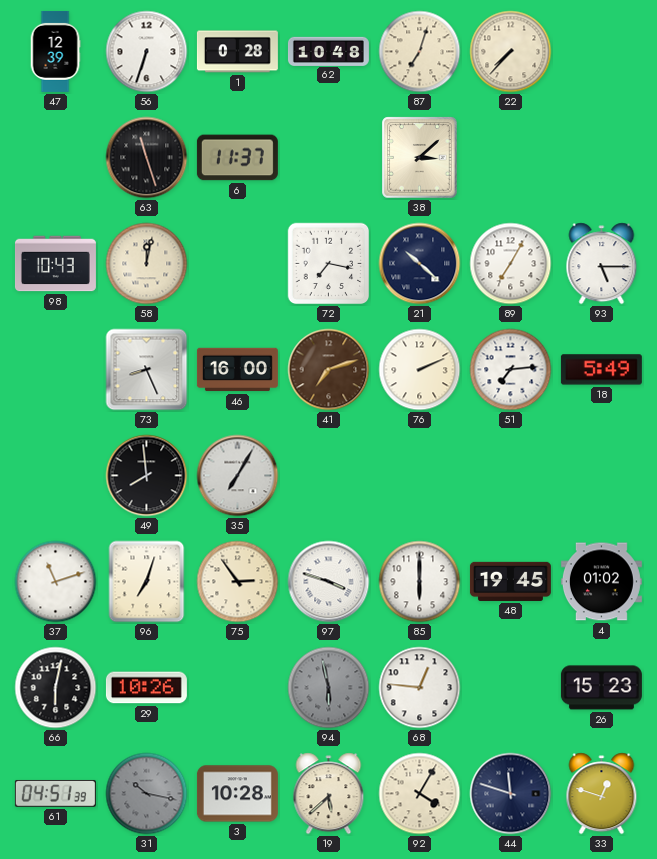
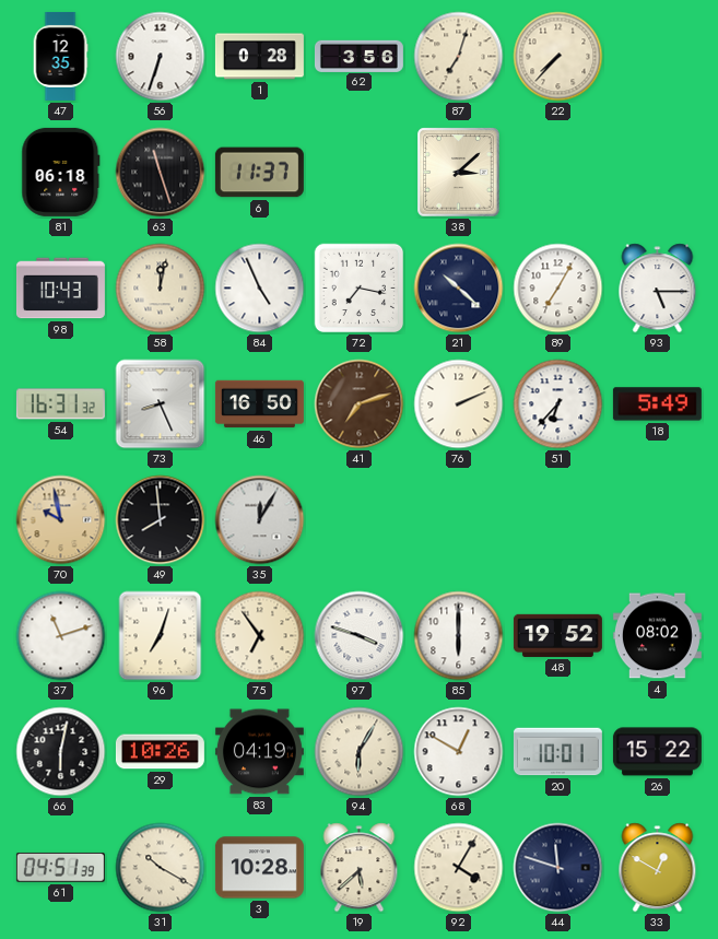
47: 12:39 -> 12:35
62: 10:48 -> 3:56
81: none -> 06:18
84: none -> 4:56
54: none -> 16:31
46: 16:00 -> 16:50
51: 7:14 -> 6:37
70: none -> 9:58
35: 7:05 -> 12:05
75: 2:54 -> 6:54
48: 19:45 -> 19:52
4: 01:02 -> 08:02
83: none -> 04:19
94: 5:58 -> 6:05
94 dial: grey -> cream
68: 12:46 -> 12:50
20: none -> 10:01
26: 15:23 -> 15:22
31: 10:17 -> 10:20
31 dial: grey -> cream
33: 12:48 -> 12:50
